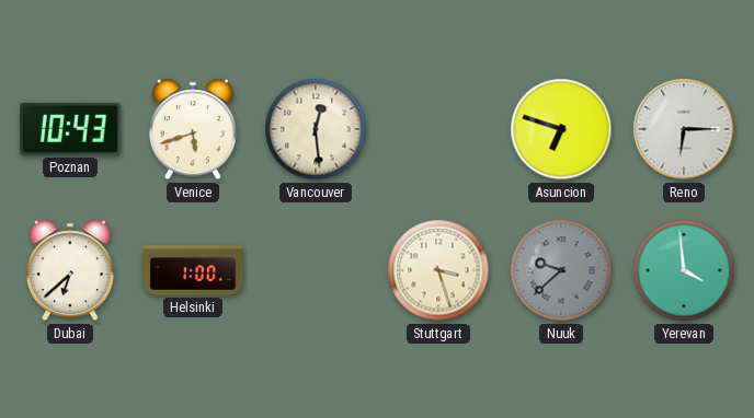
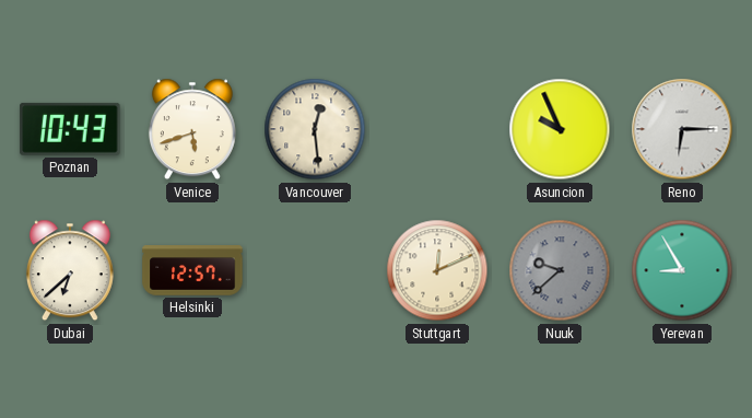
Asuncion: 6:48 -> 9:56
Helsinki: 1:00 -> 12:57
Stuttgart: 3:27 -> 12:11
Yerevan: 3:59 -> 8:55
